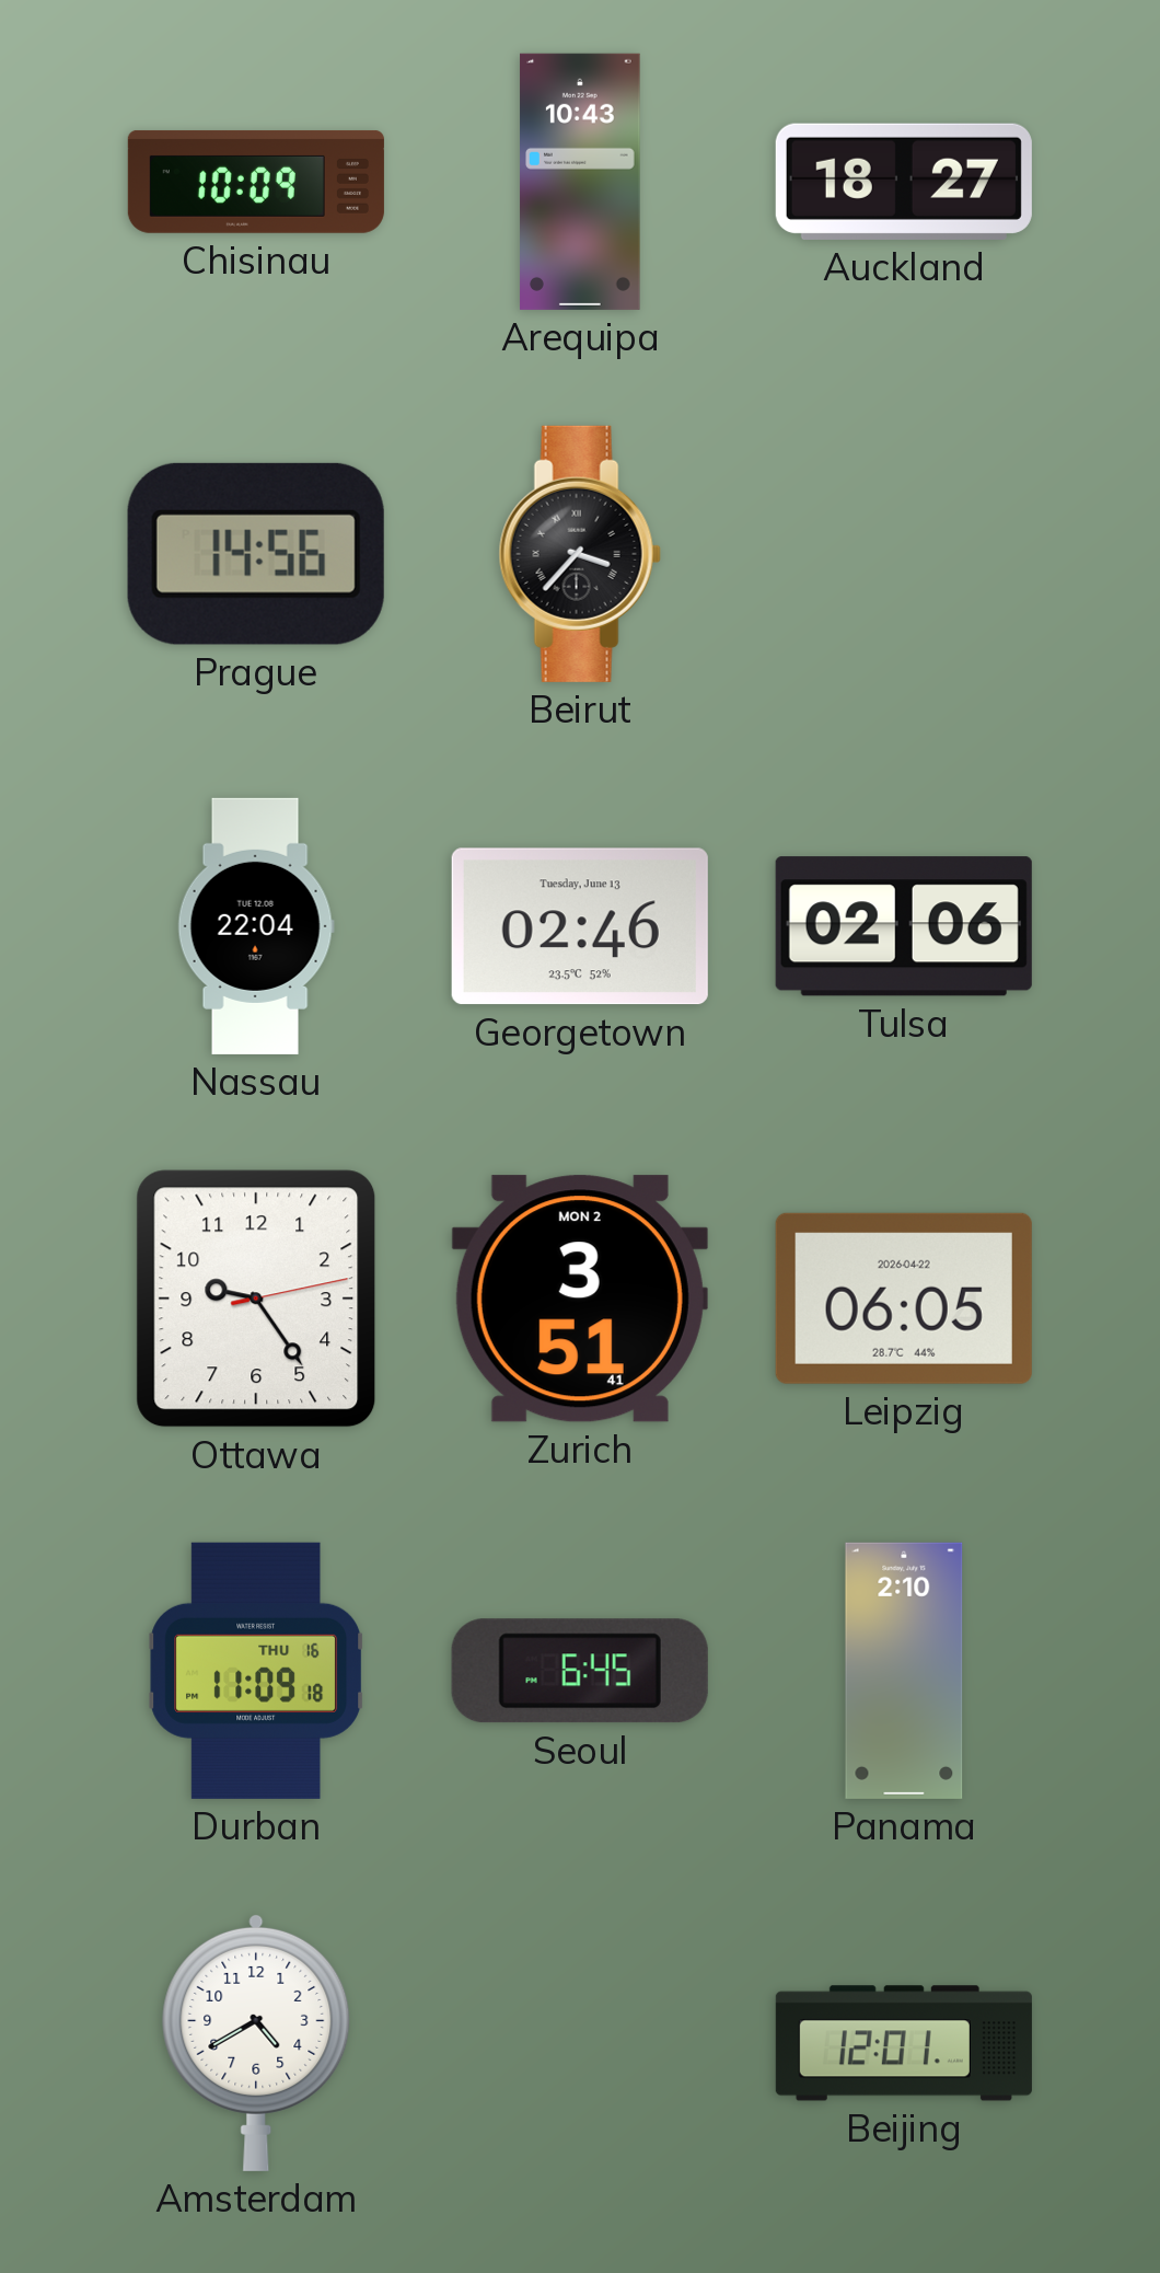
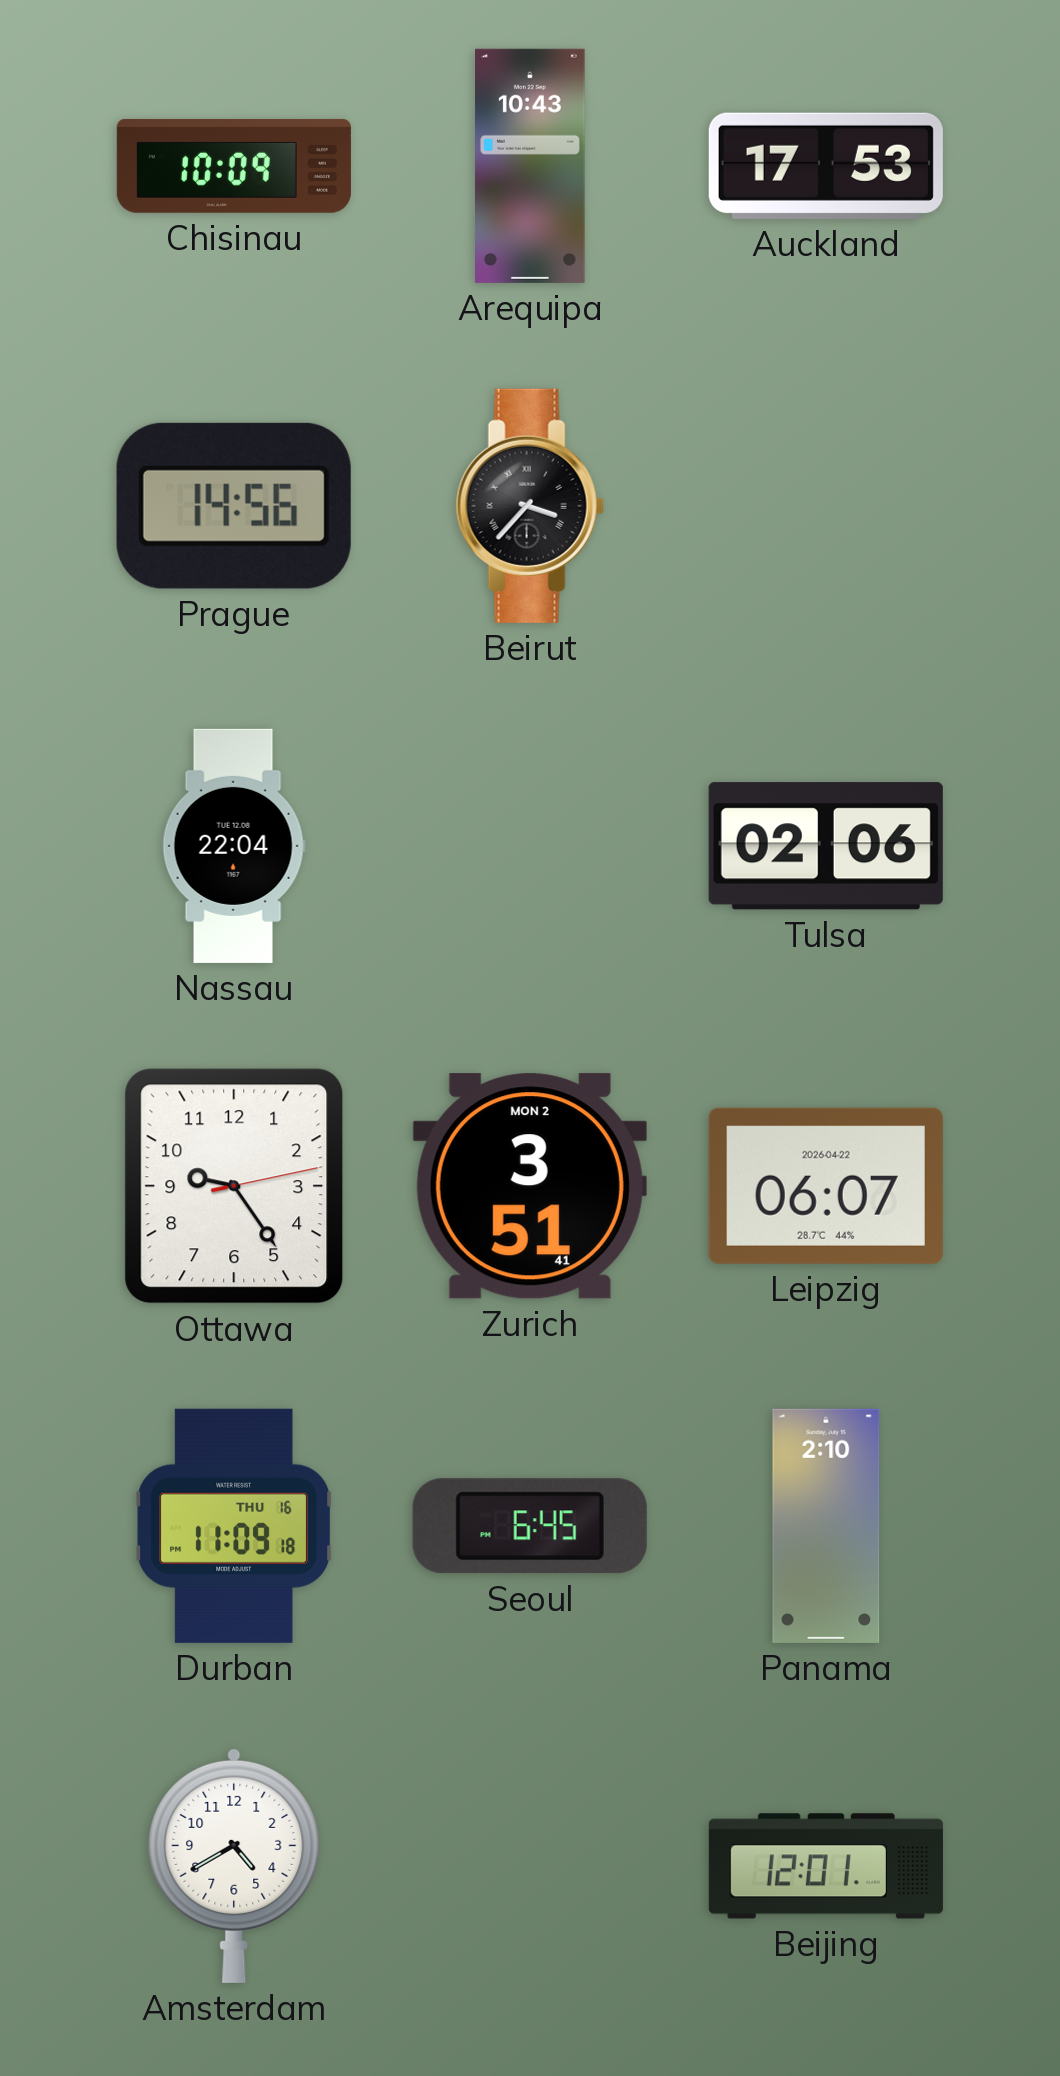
Auckland: 18:27 -> 17:53
Georgetown: 02:46 -> none
Leipzig: 06:05 -> 06:07
